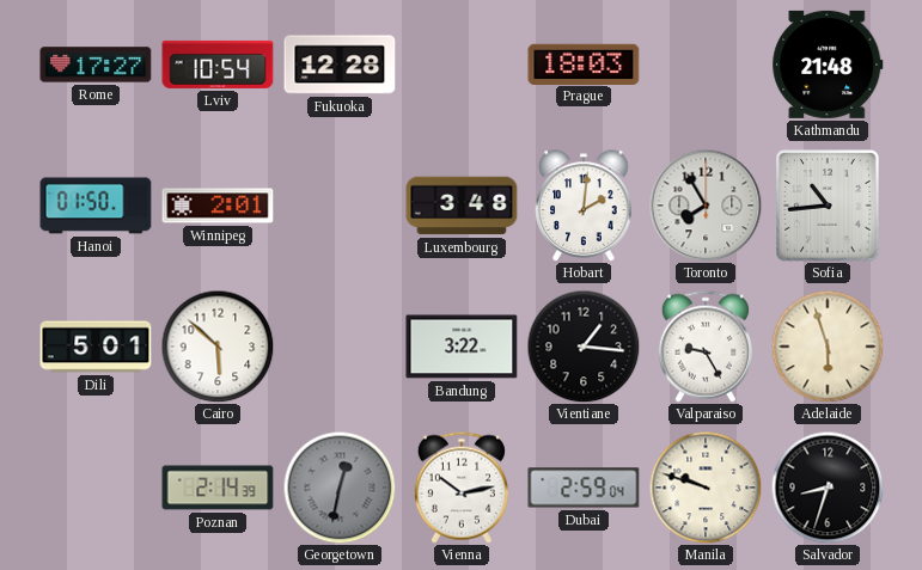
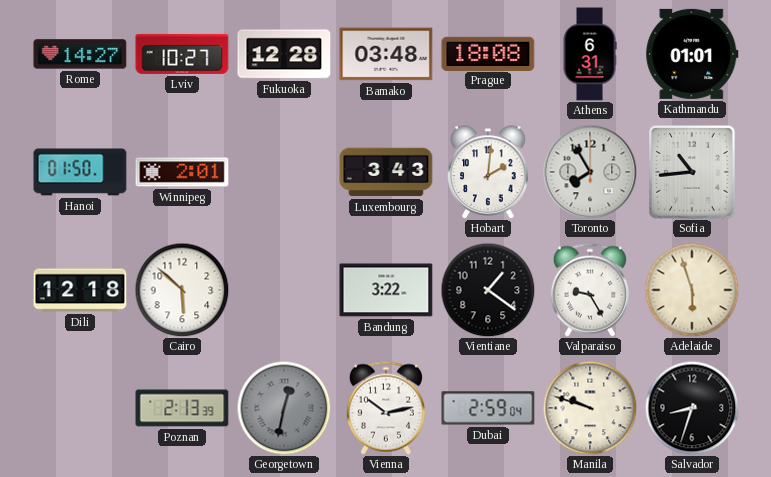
Rome: 17:27 -> 14:27
Lviv: 10:54 -> 10:27
Bamako: none -> 03:48
Prague: 18:03 -> 18:08
Athens: none -> 6:31
Kathmandu: 21:48 -> 01:01
Luxembourg: 3:48 -> 3:43
Dili: 5:01 -> 12:18
Vientiane: 1:16 -> 1:21
Poznan: 2:14 -> 2:13
